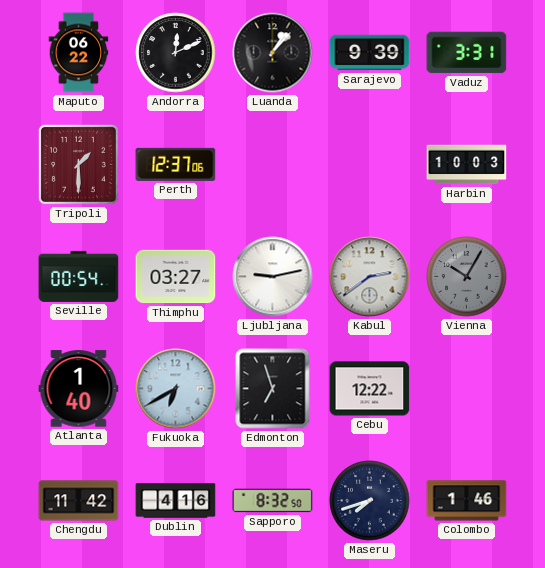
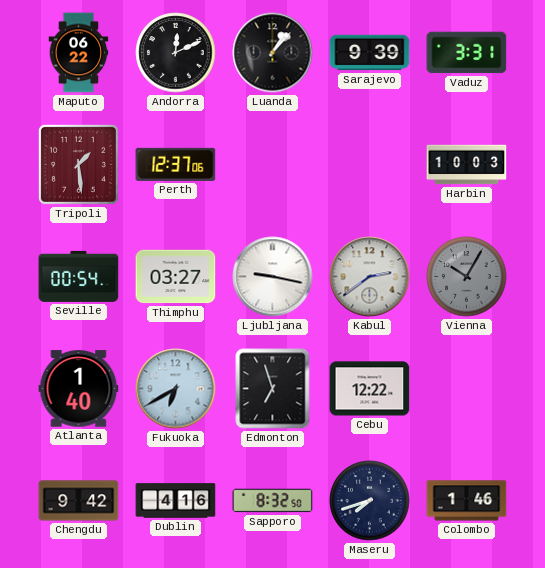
Tripoli: 1:30 -> 1:29
Ljubljana: 9:13 -> 9:17
Chengdu: 11:42 -> 9:42
